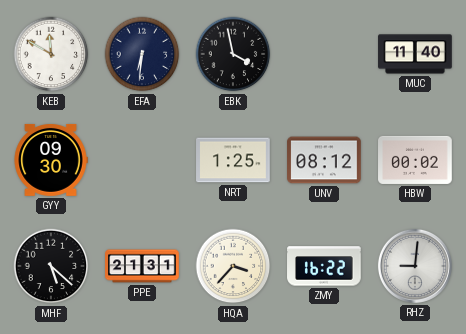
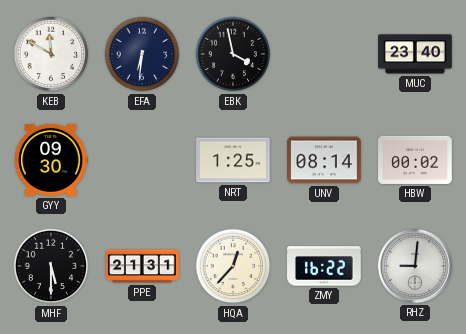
MUC: 11:40 -> 23:40
UNV: 08:12 -> 08:14
MHF: 5:22 -> 5:30
HQA: 3:37 -> 12:37
